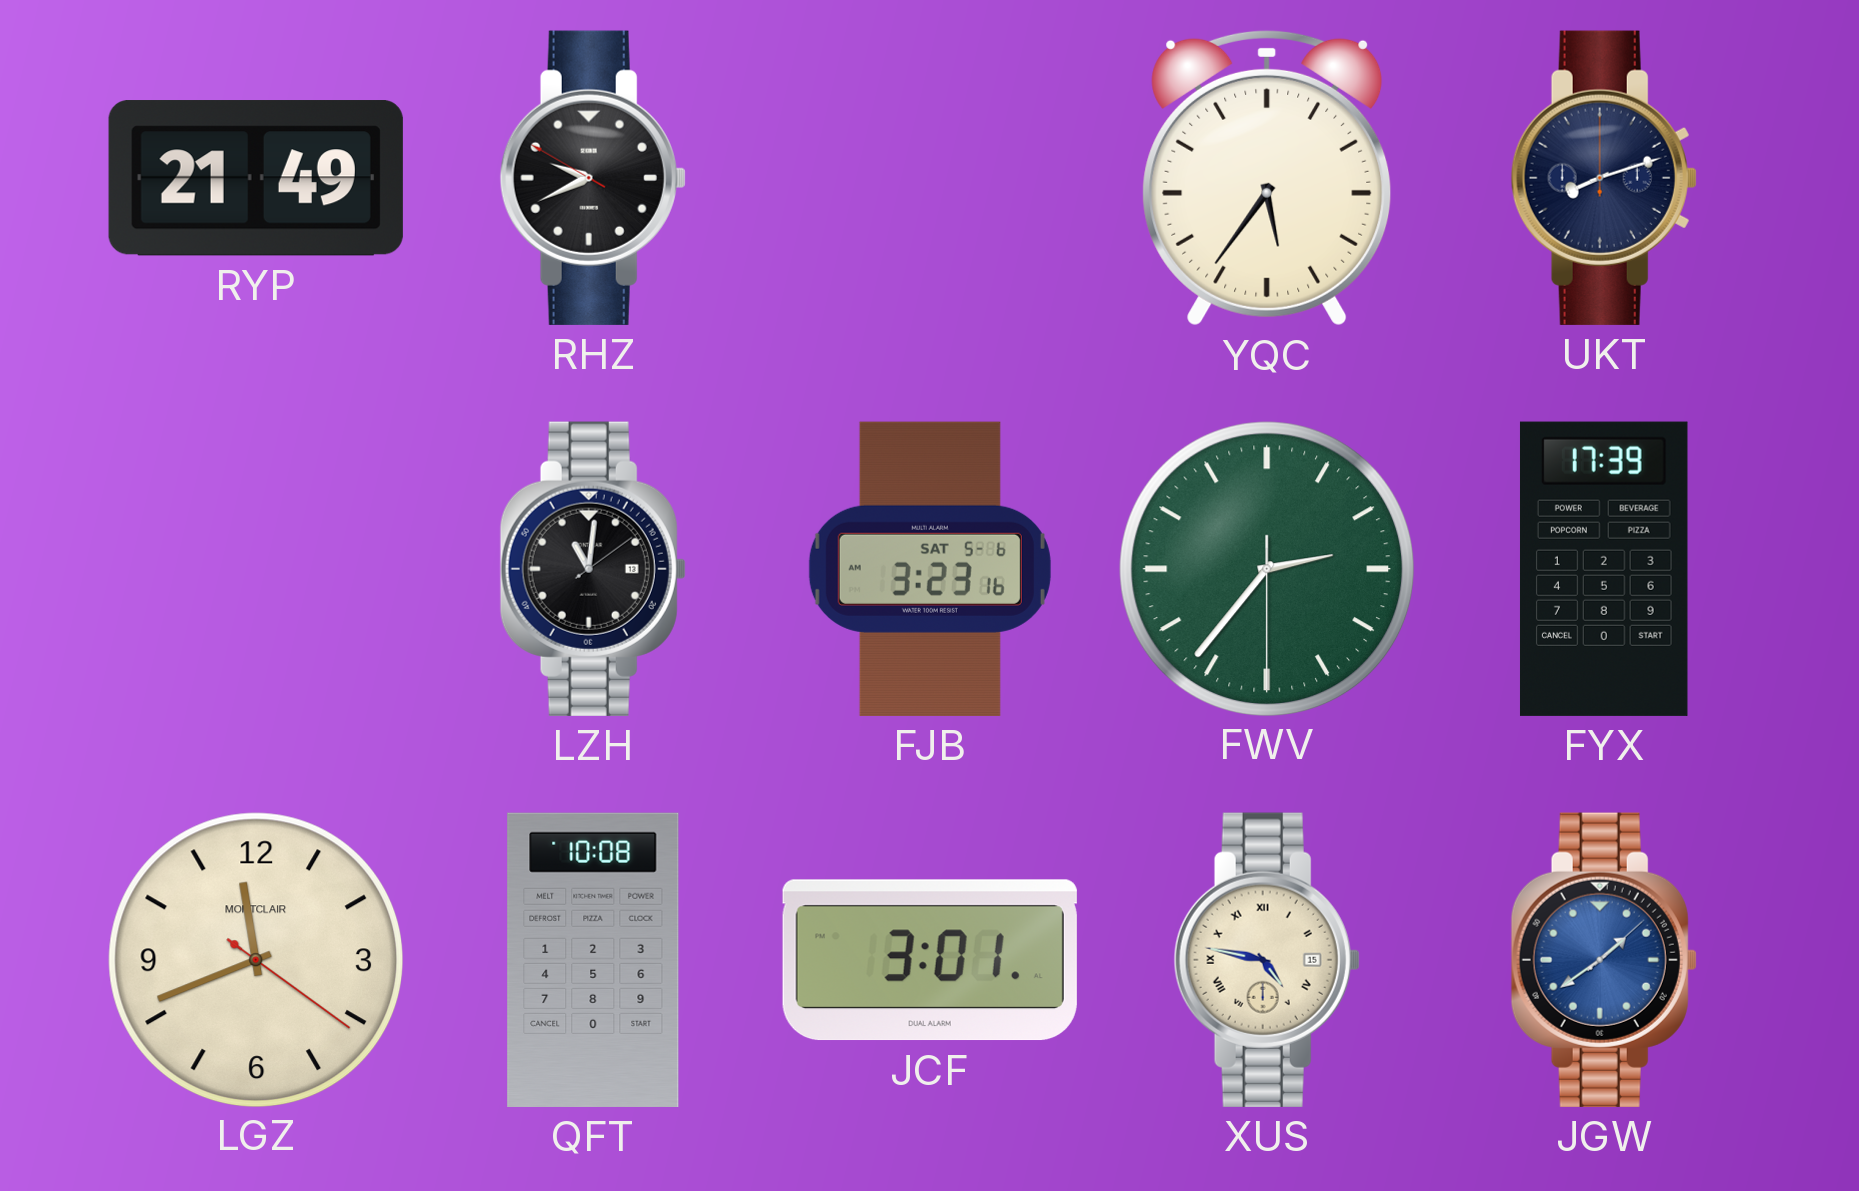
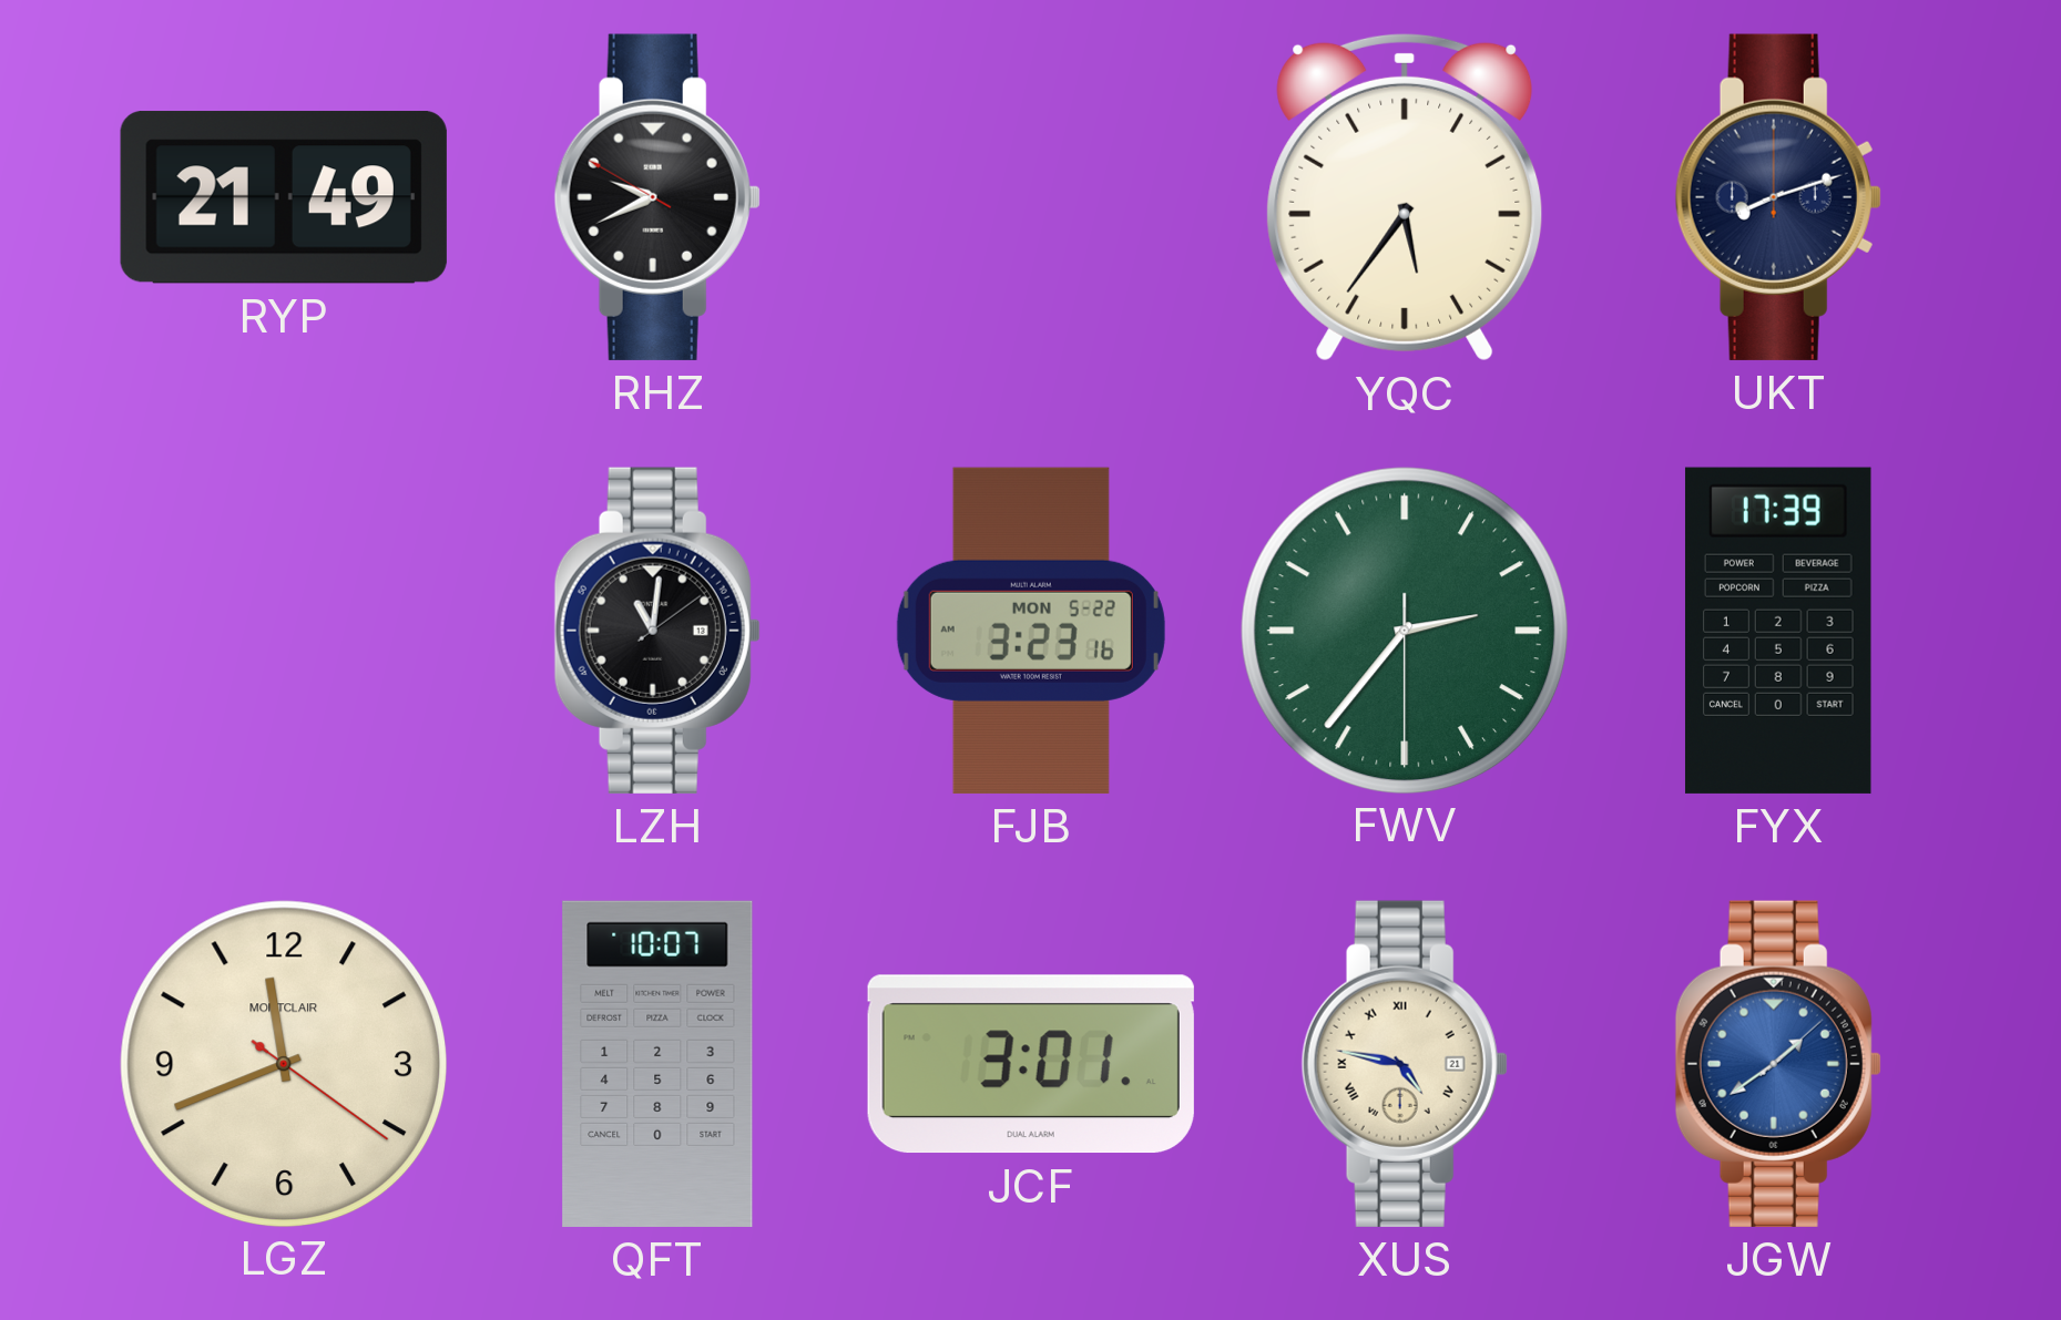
FJB date: SAT 5-6 -> MON 5-22
QFT: 10:08 -> 10:07
XUS date: 15 -> 21
